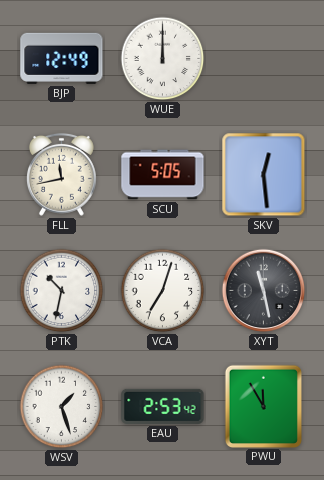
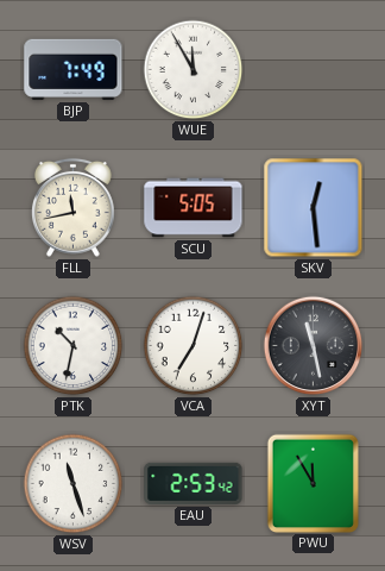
BJP: 12:49 -> 7:49
WUE: 12:00 -> 11:55
WSV: 1:27 -> 11:27
